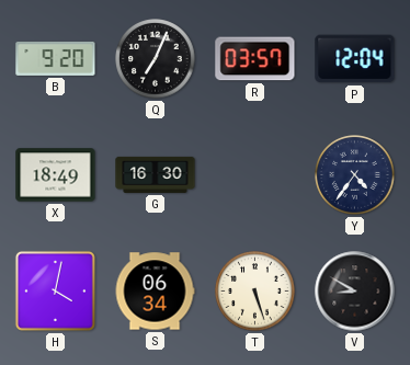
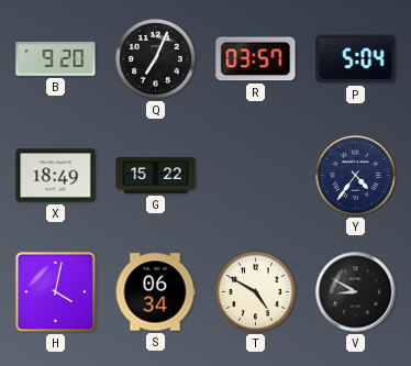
P: 12:04 -> 5:04
G: 16:30 -> 15:22
T: 5:27 -> 4:50
